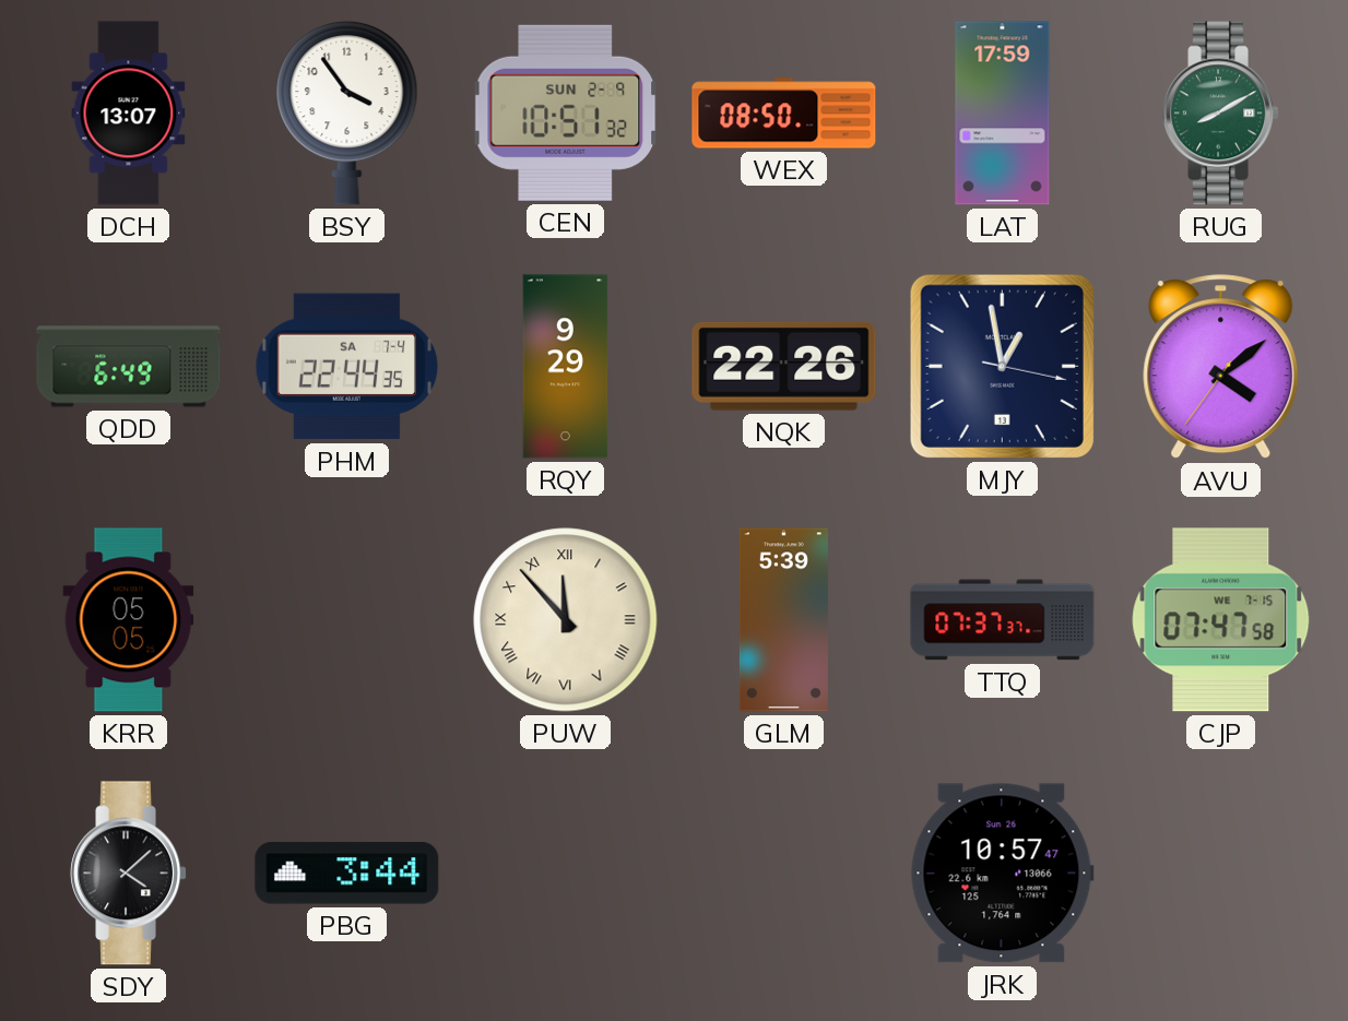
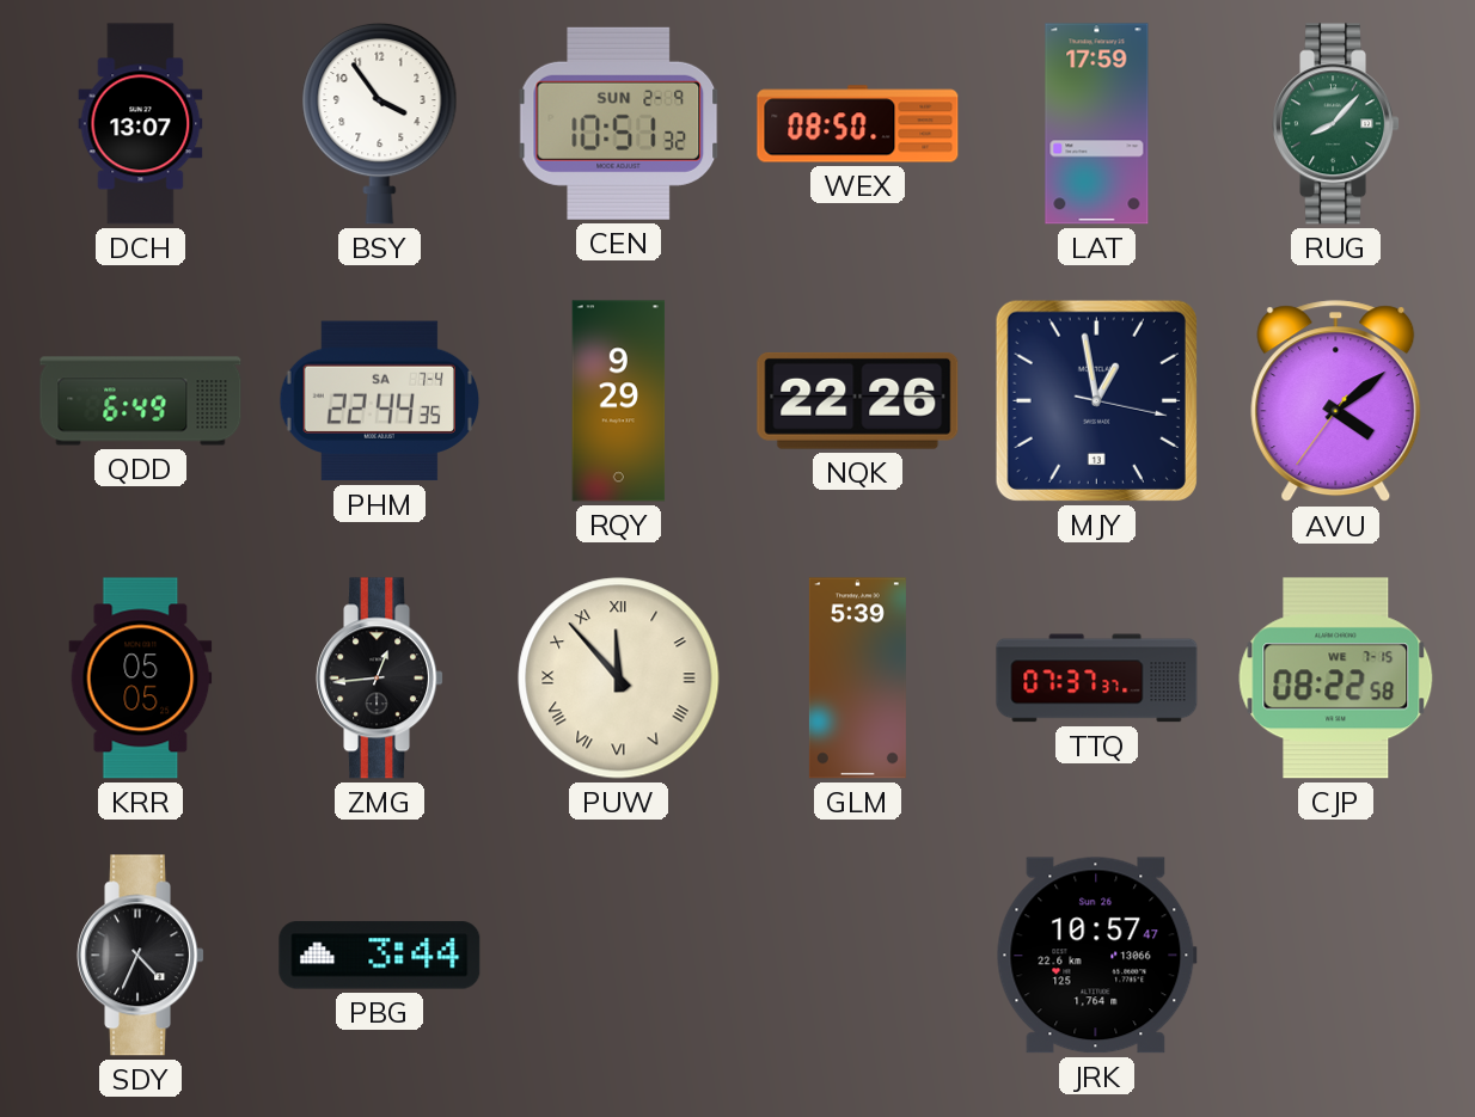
RUG: 8:10 -> 8:07
ZMG: none -> 12:44
CJP: 07:47 -> 08:22
SDY: 4:08 -> 4:34
